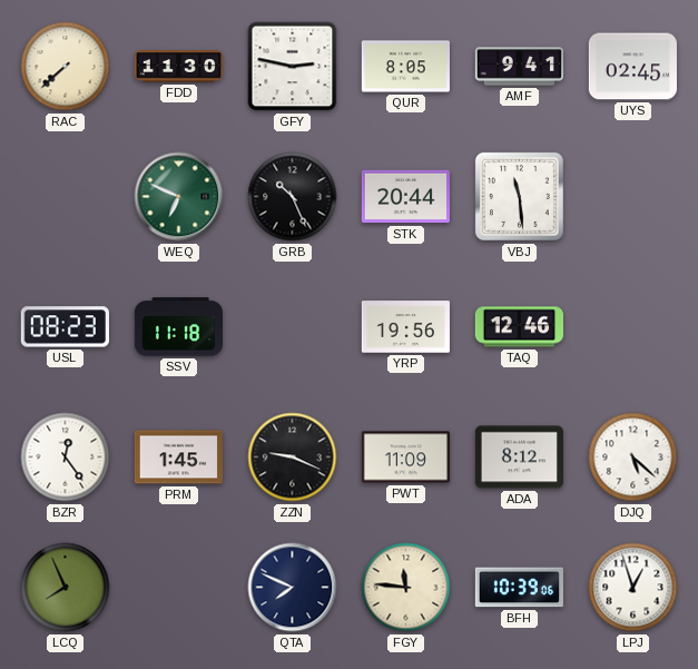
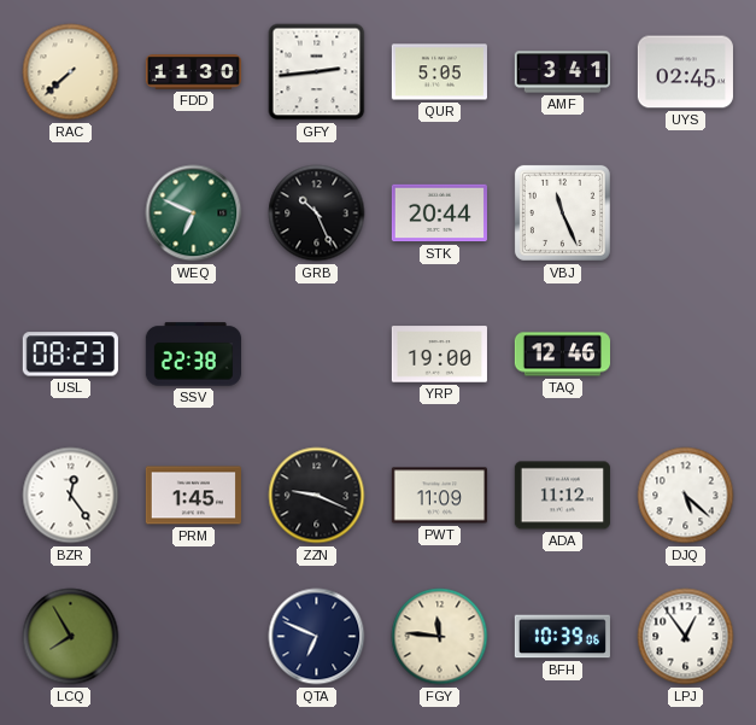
GFY: 2:47 -> 2:44
QUR: 8:05 -> 5:05
AMF: 9:41 -> 3:41
VBJ: 11:29 -> 11:26
SSV: 11:18 -> 22:38
YRP: 19:56 -> 19:00
ADA: 8:12 -> 11:12
LCQ: 7:56 -> 7:55
QTA: 7:49 -> 6:49
LPJ: 12:57 -> 12:54
